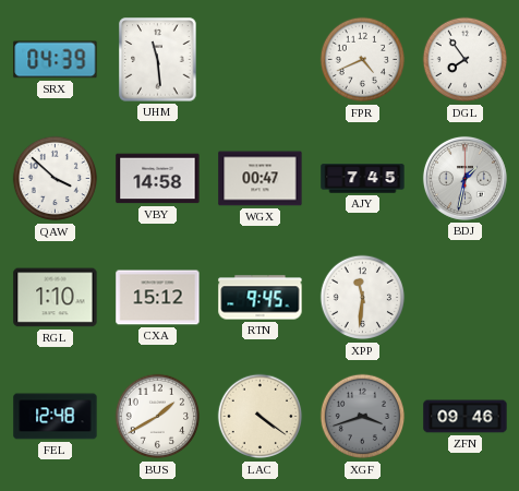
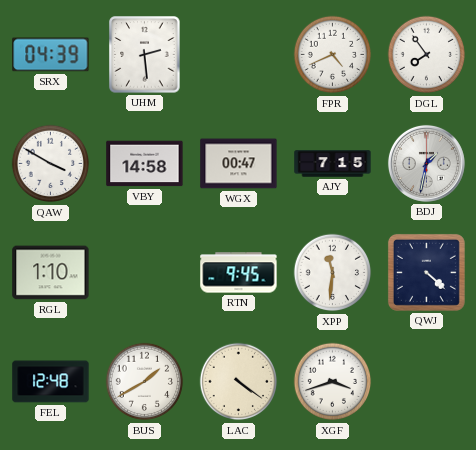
UHM: 11:29 -> 2:29
QAW: 3:52 -> 3:50
AJY: 7:45 -> 7:15
CXA: 15:12 -> none
QWJ: none -> 4:22
XGF dial: grey -> white
ZFN: 09:46 -> none
